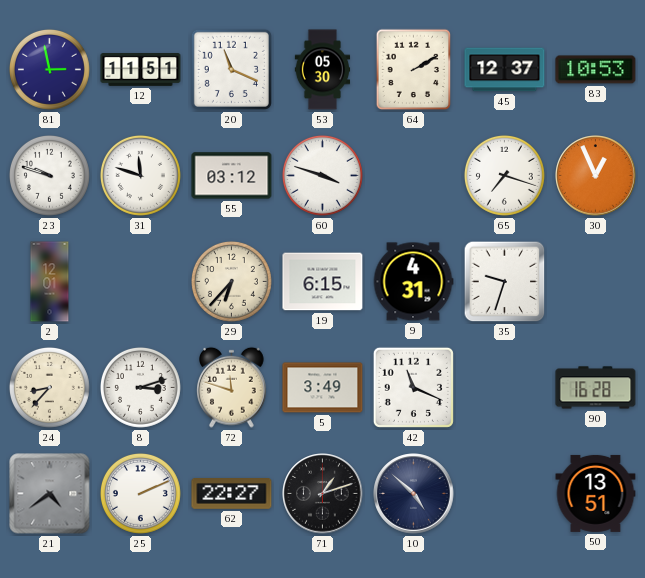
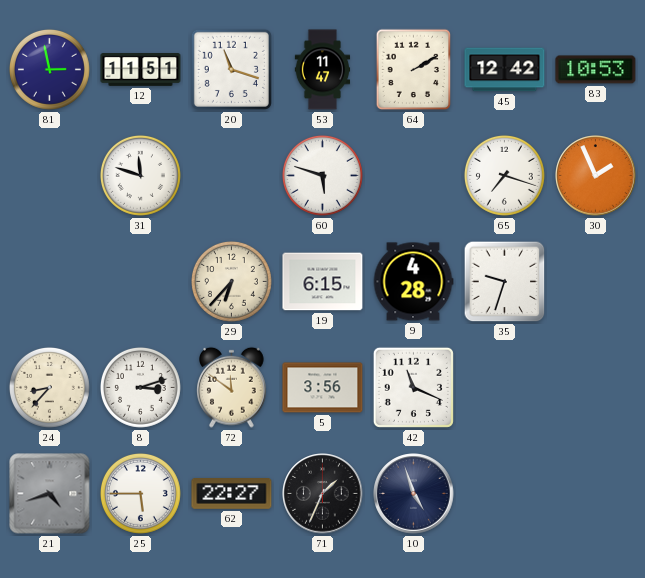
20: 11:19 -> 11:18
53: 05:30 -> 11:47
45: 12:37 -> 12:42
23: 9:48 -> none
55: 03:12 -> none
60: 3:48 -> 5:48
30: 12:56 -> 1:56
2: 12:01 -> none
9: 4:31 -> 4:28
72: 11:48 -> 11:51
5: 3:49 -> 3:56
90: 16:28 -> none
21: 4:39 -> 4:42
25: 2:11 -> 5:45
71: 1:12 -> 1:34
10: 4:52 -> 4:57
50: 13:51 -> none
